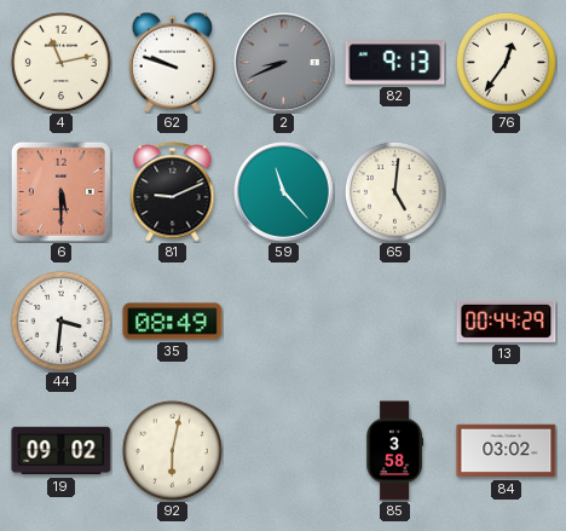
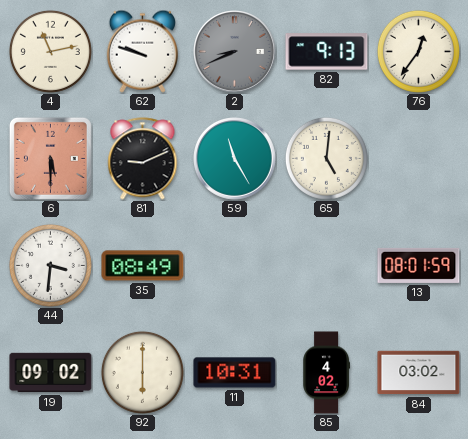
59: 11:23 -> 11:25
13: 00:44 -> 08:01
92: 6:02 -> 6:00
11: none -> 10:31
85: 3:58 -> 4:02
